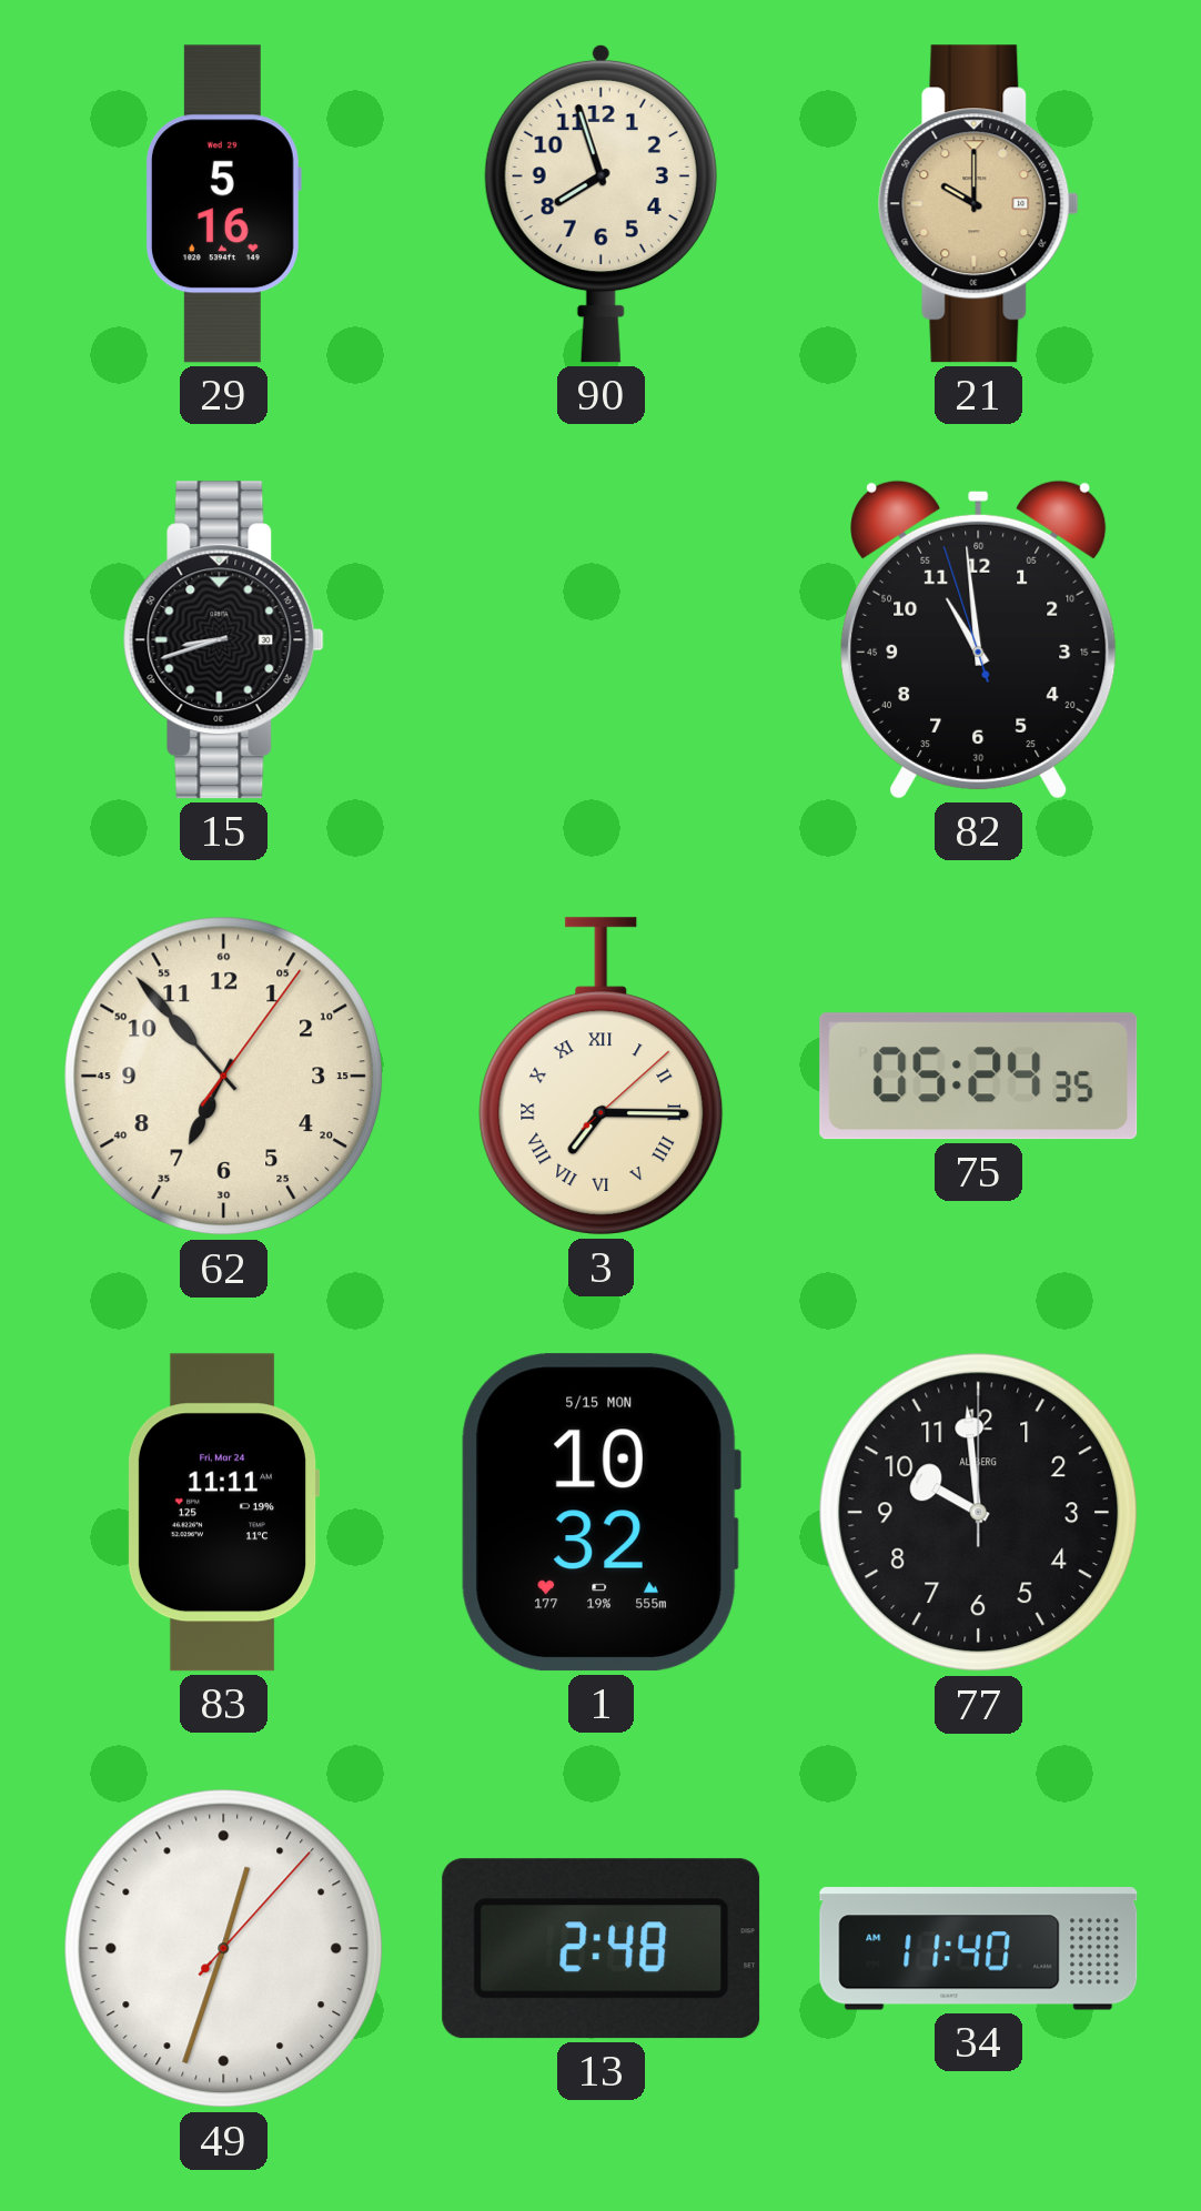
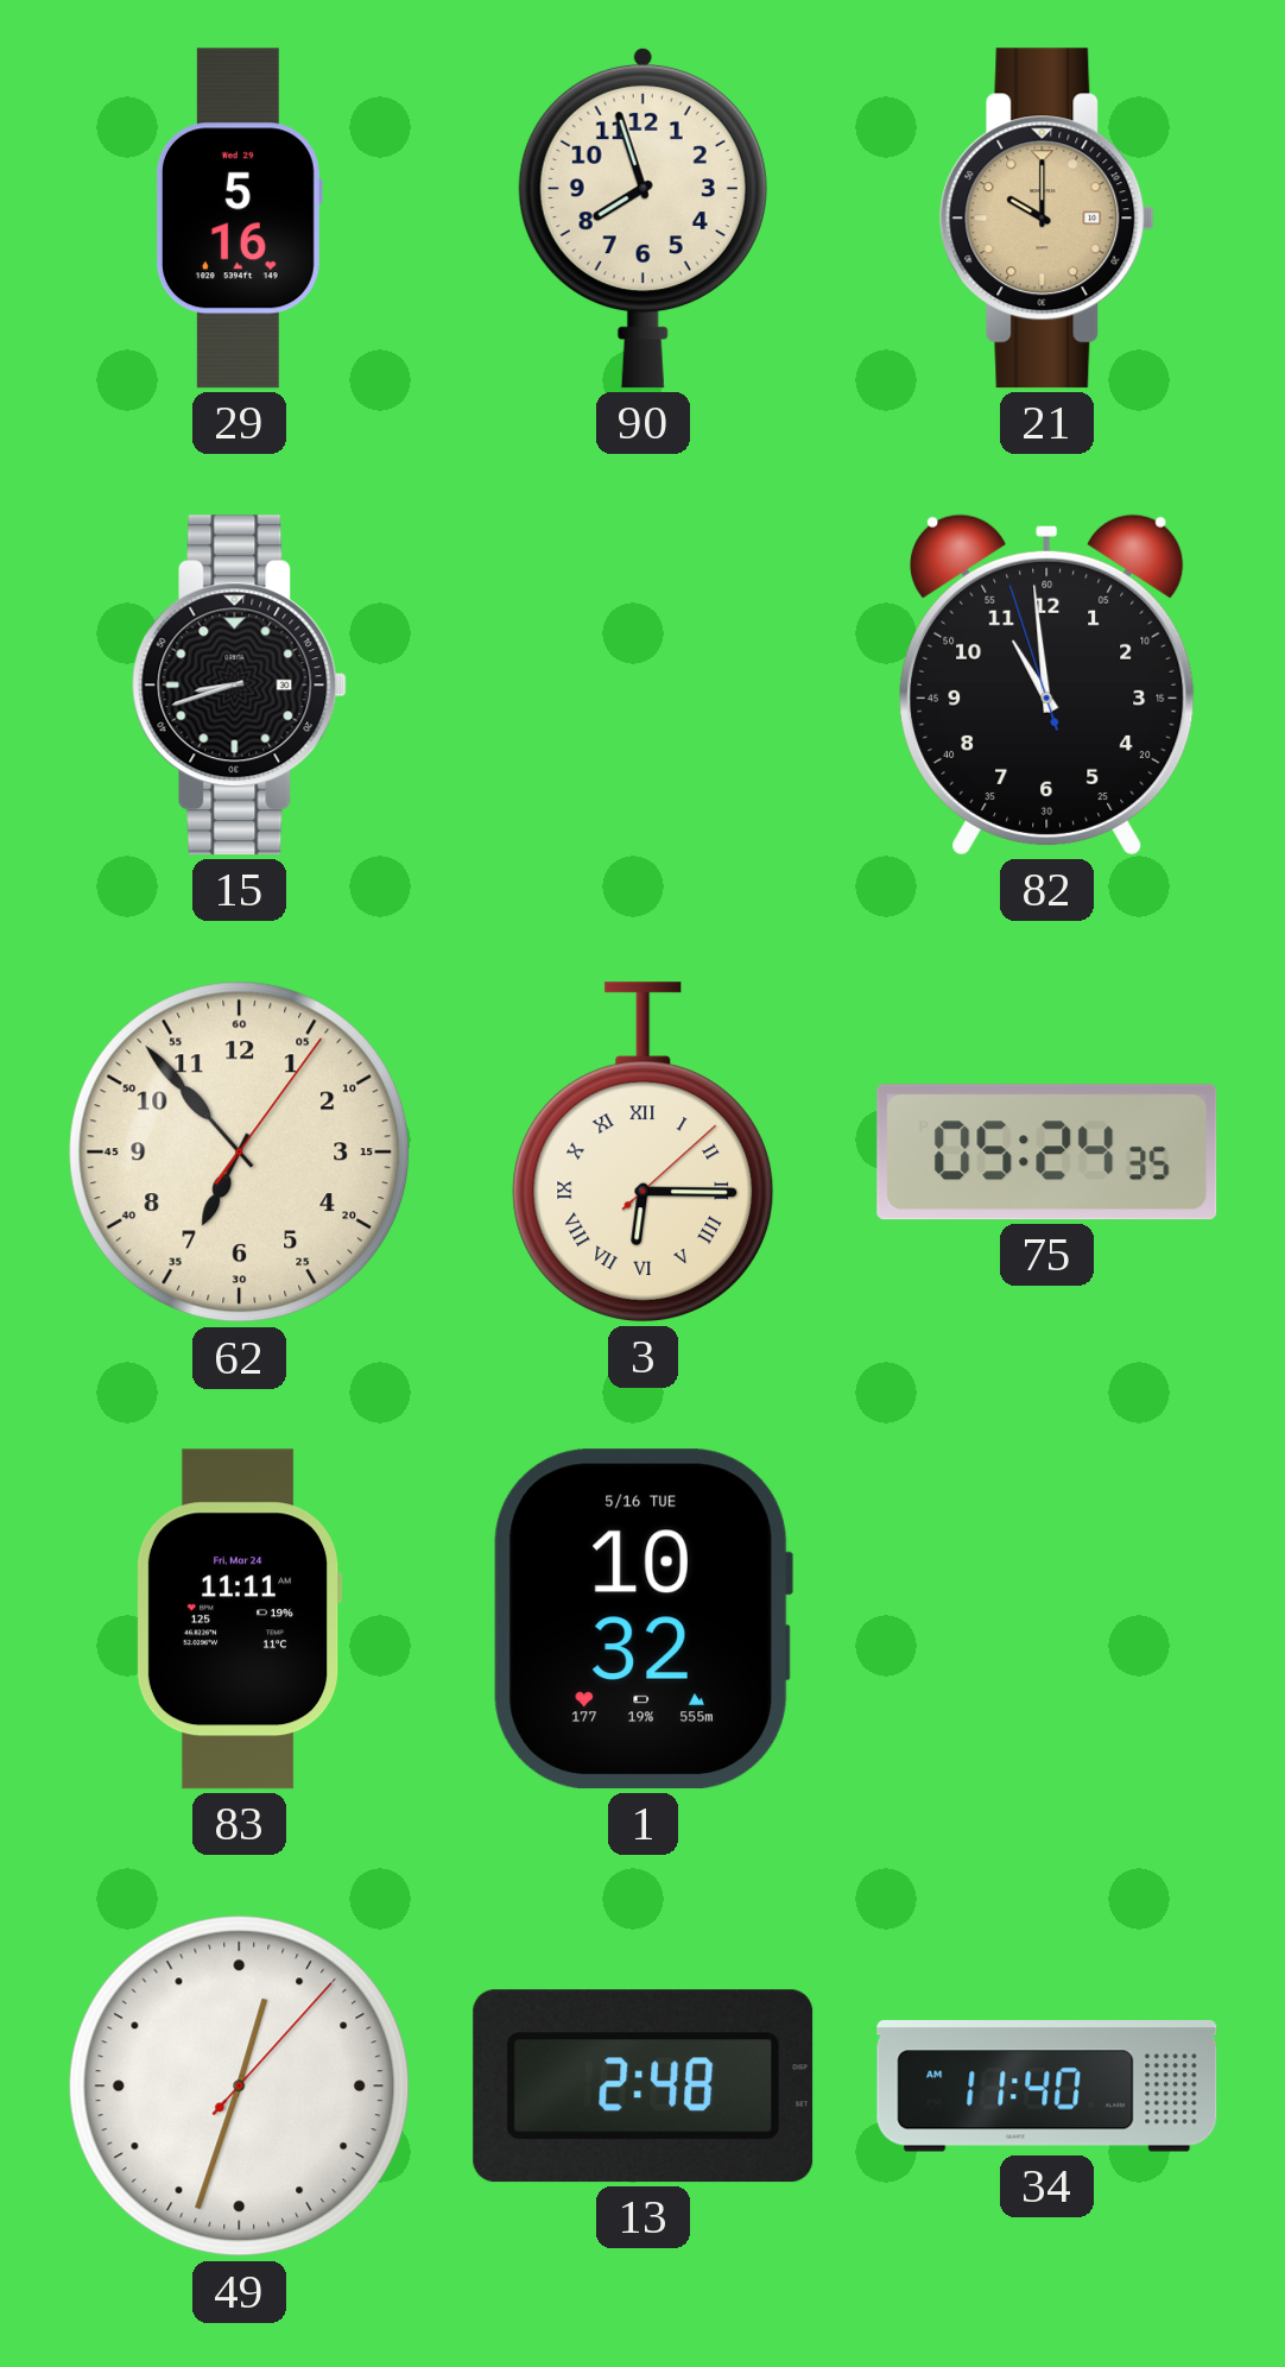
3: 7:15 -> 6:15
1 date: 5/15 MON -> 5/16 TUE
77: 9:59 -> none
